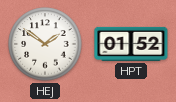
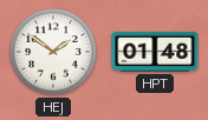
HPT: 01:52 -> 01:48
